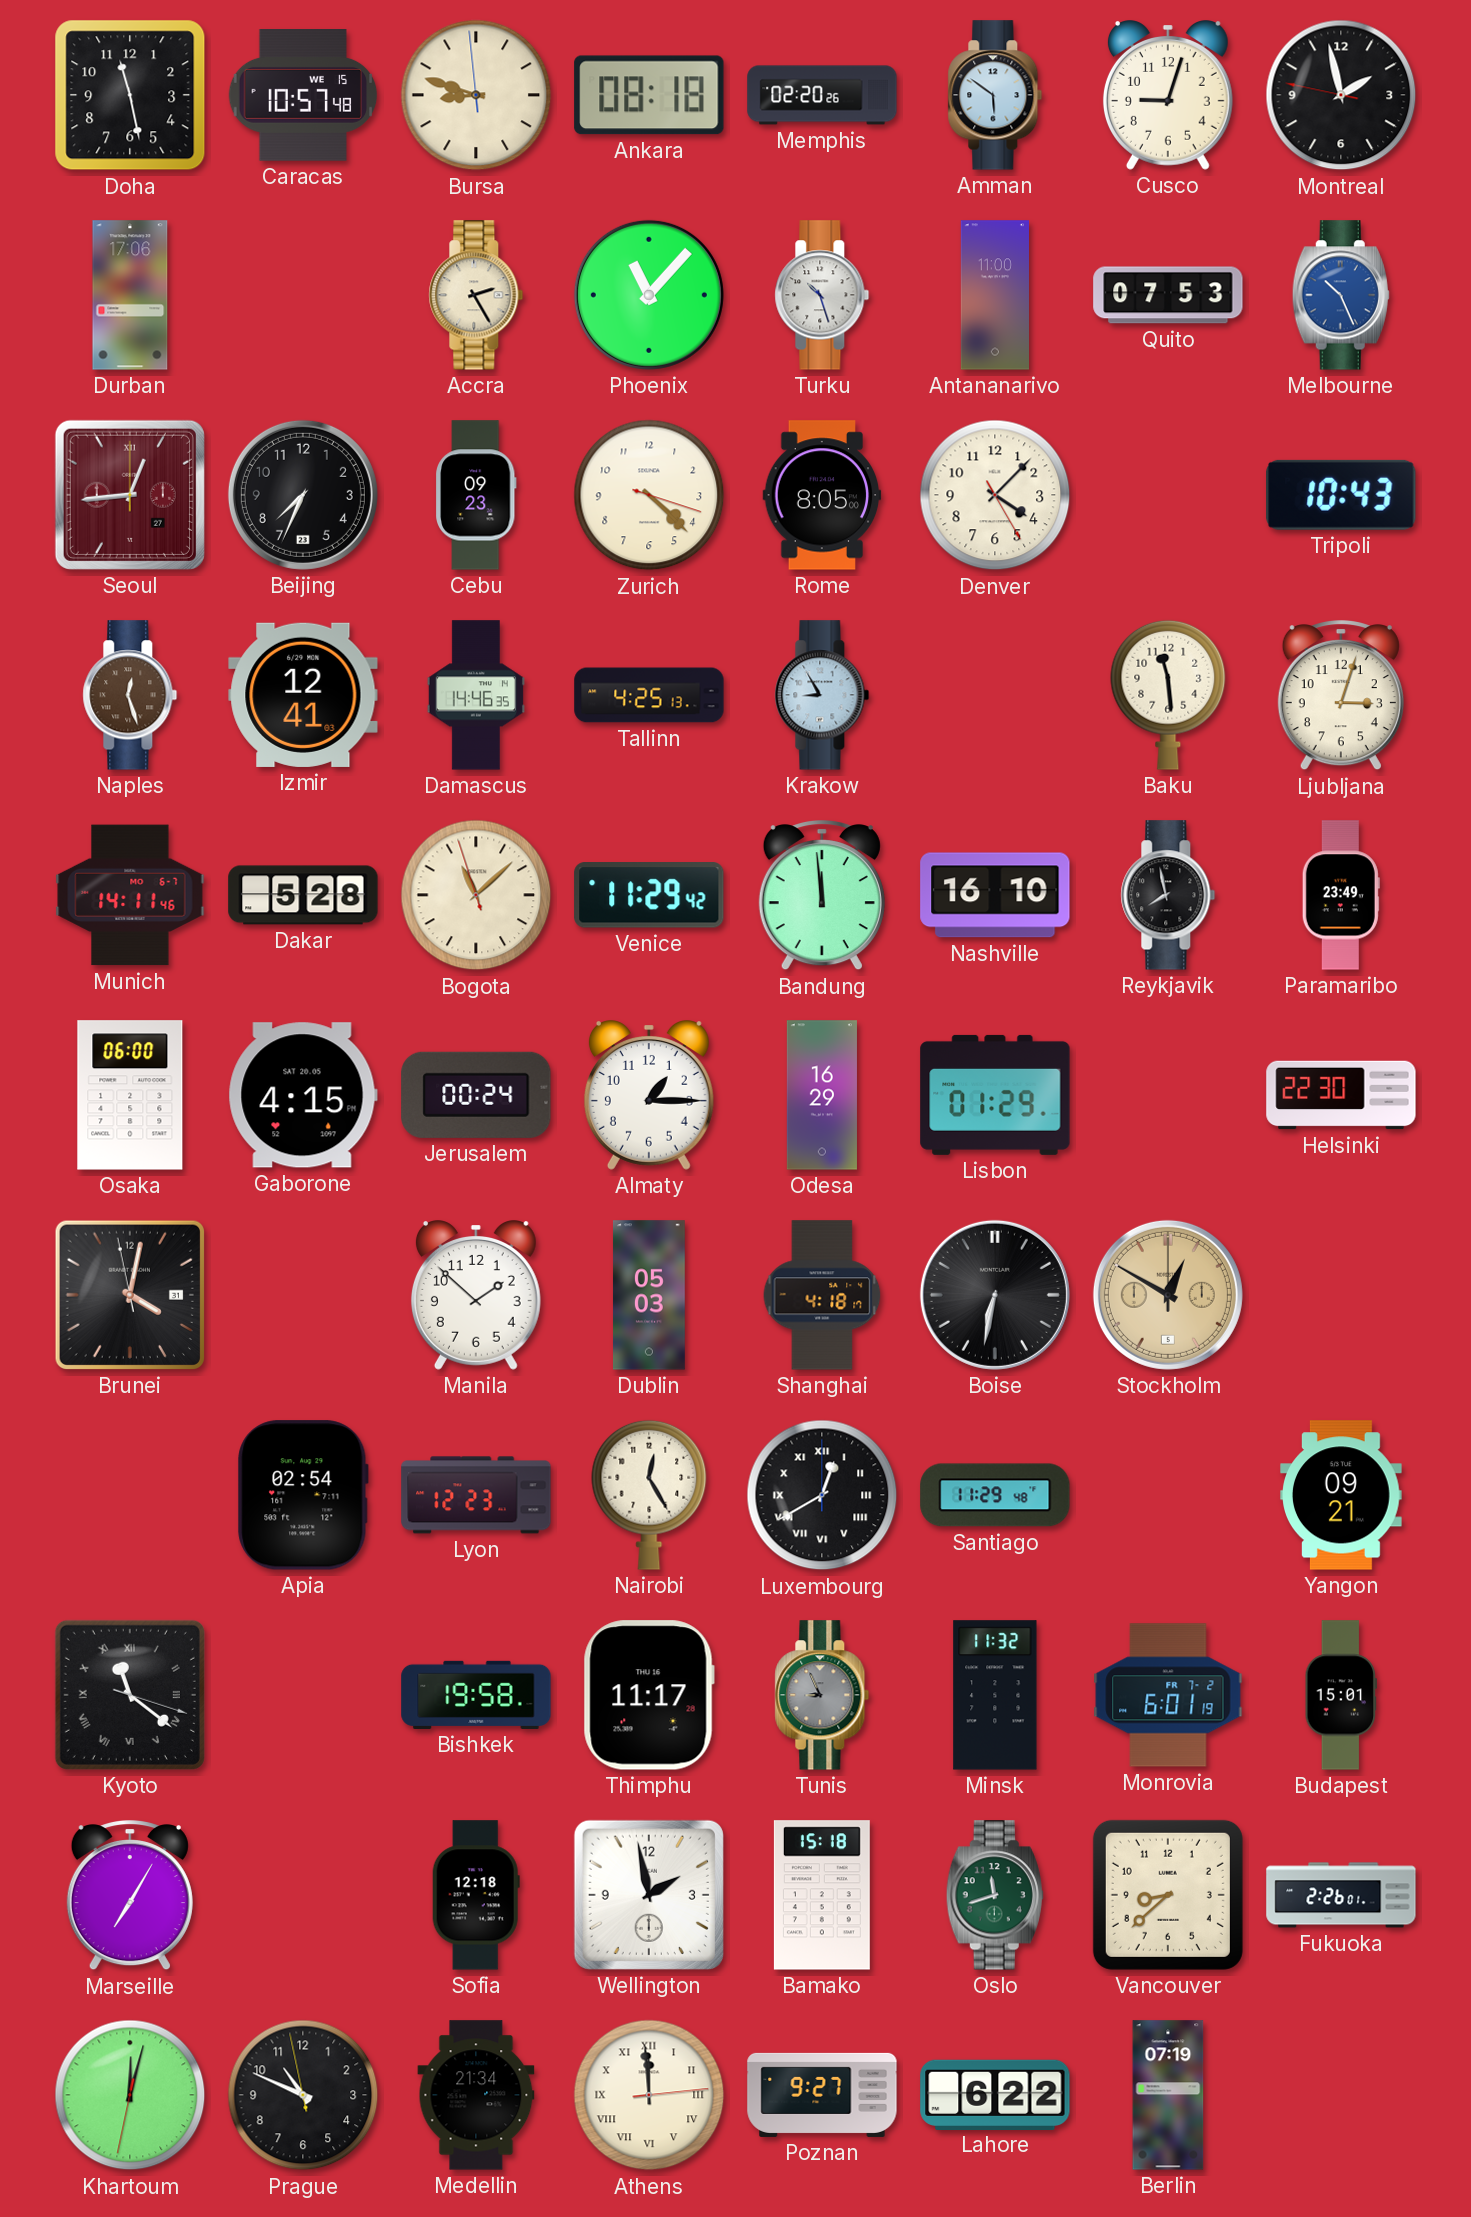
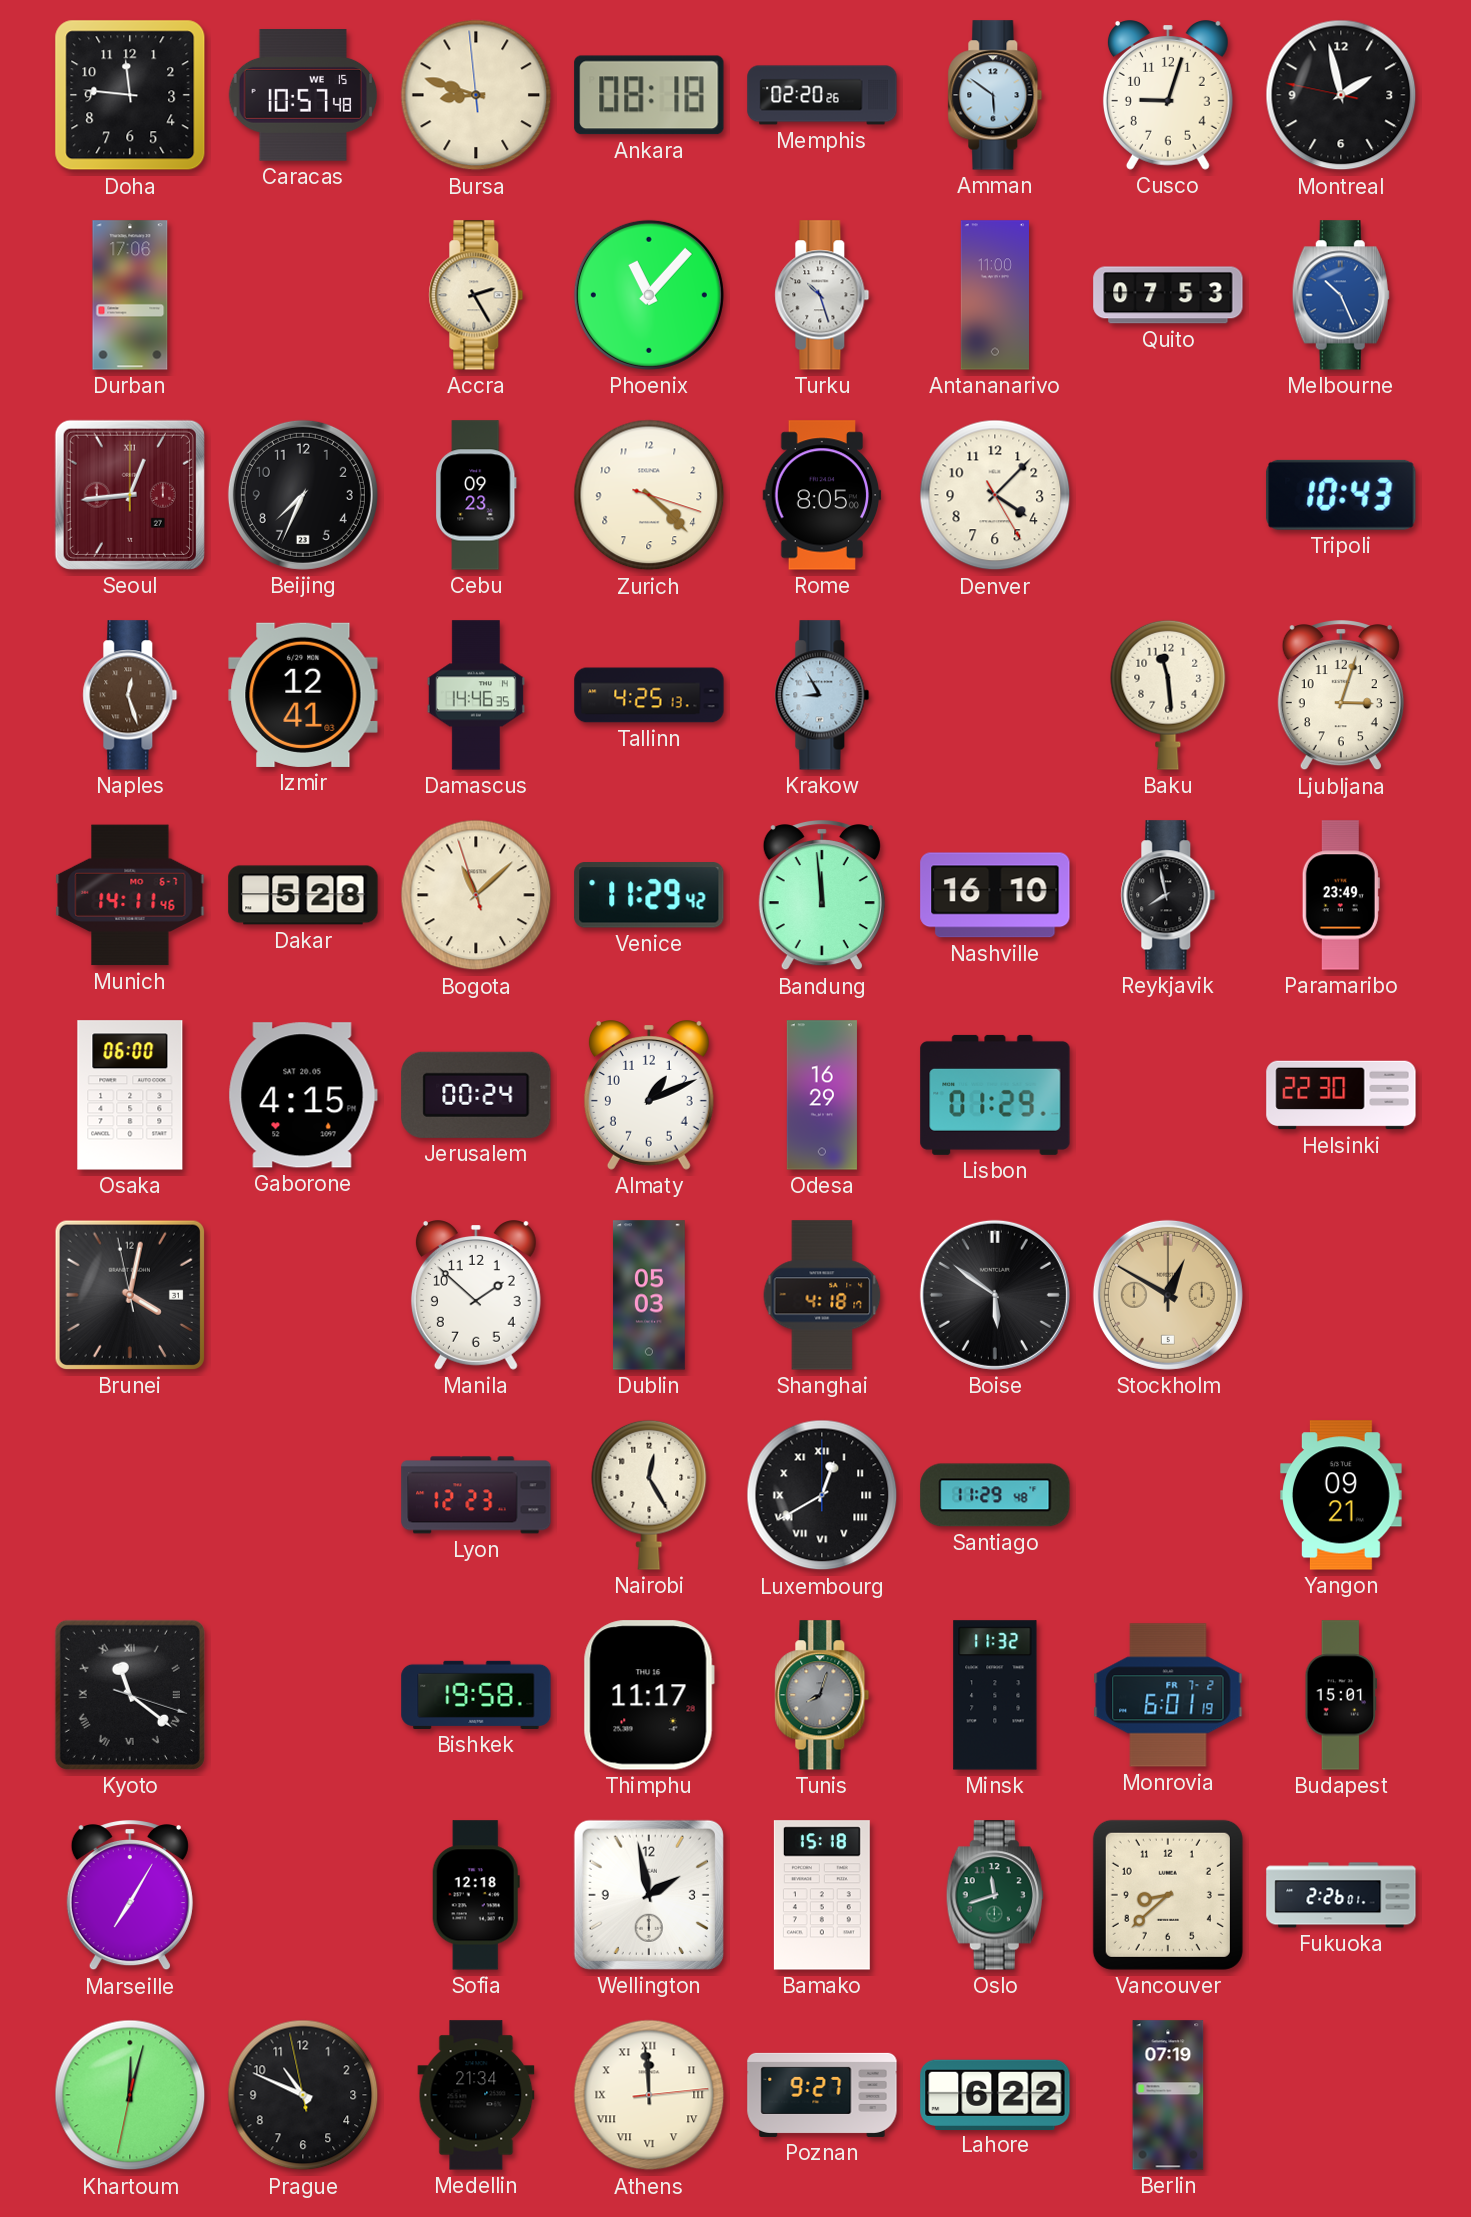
Doha: 11:28 -> 11:46
Almaty: 1:15 -> 1:11
Boise: 6:32 -> 5:51
Apia: 02:54 -> none
Tunis: 8:56 -> 8:03
